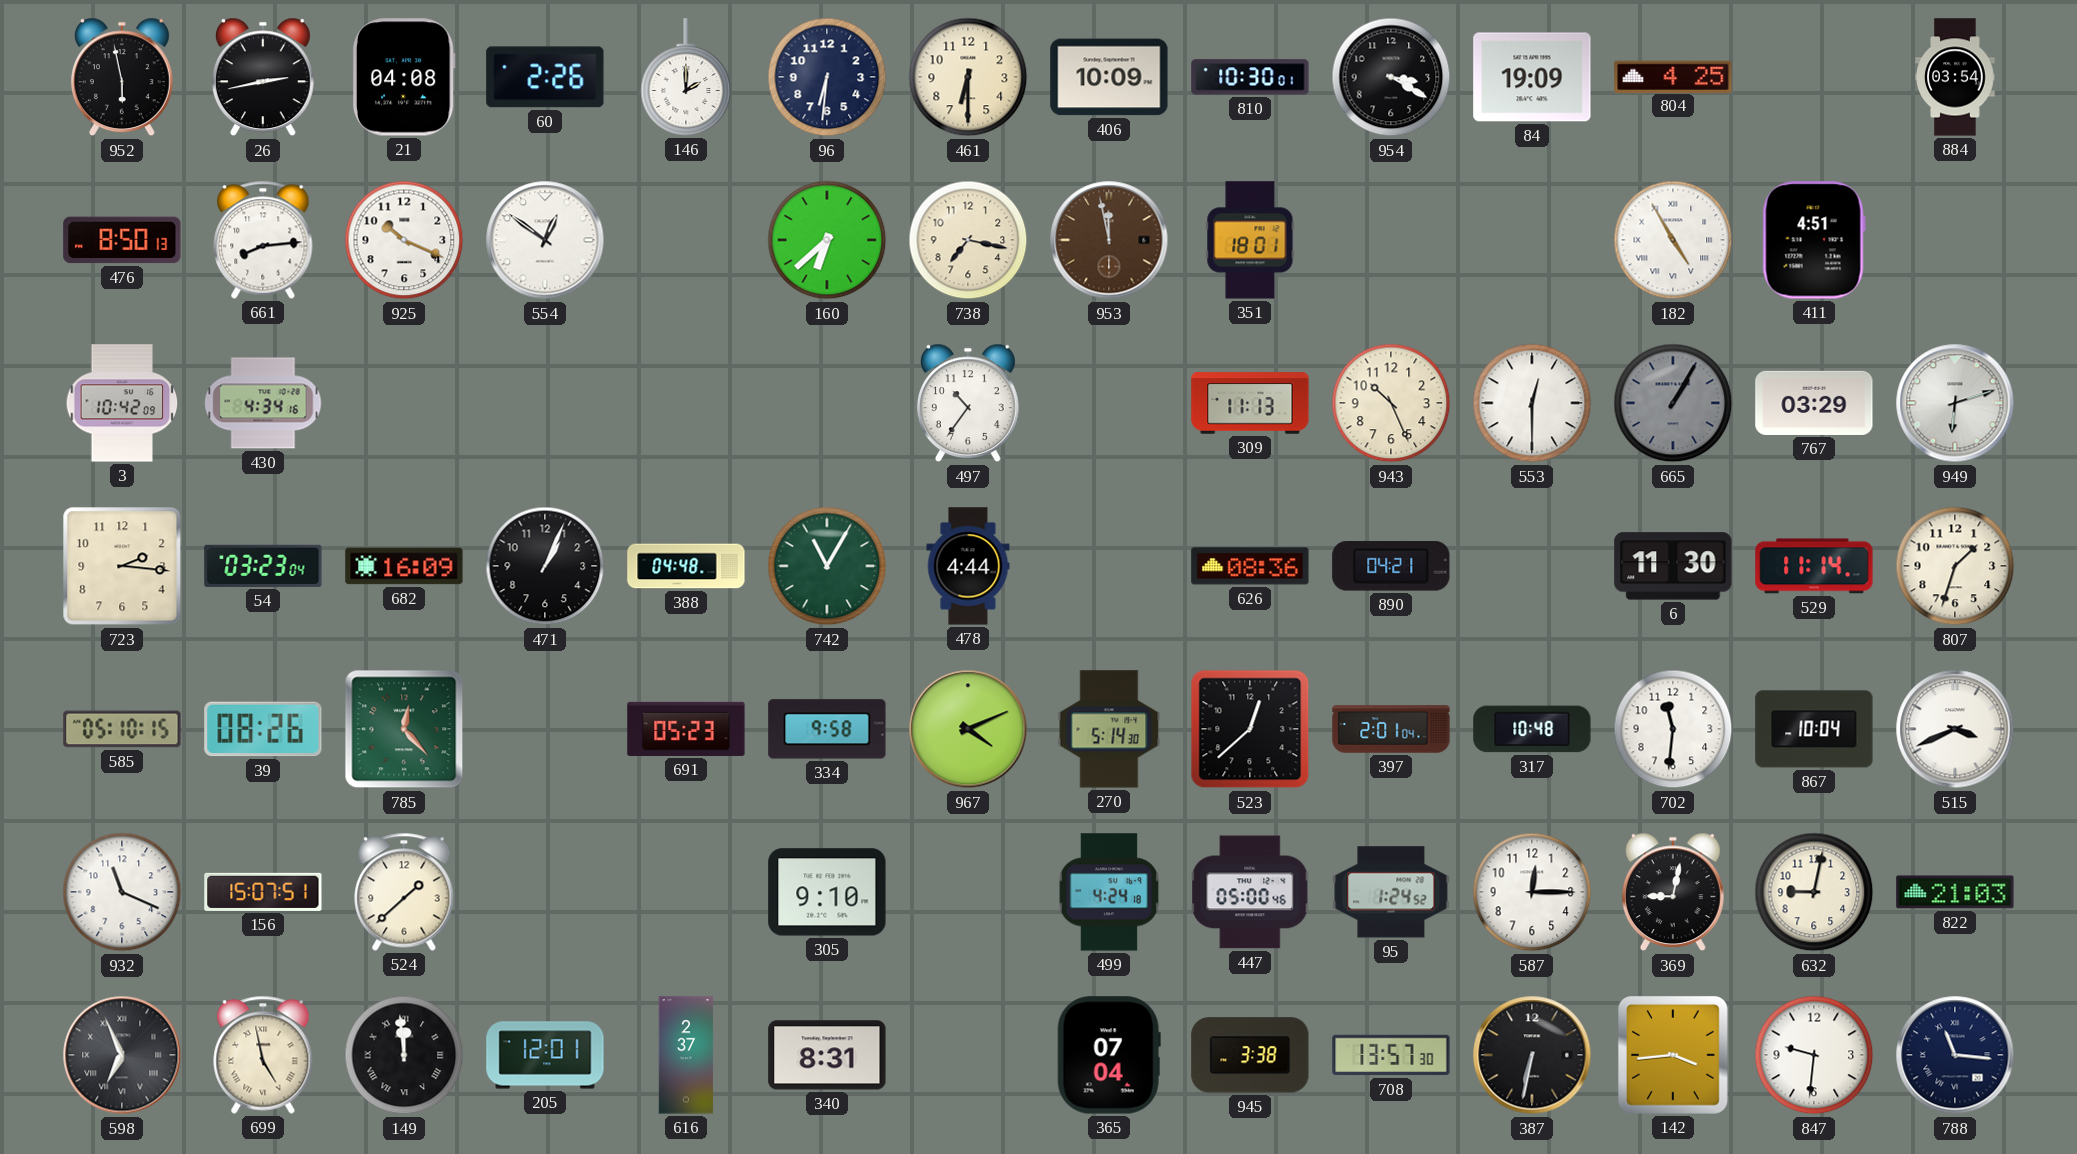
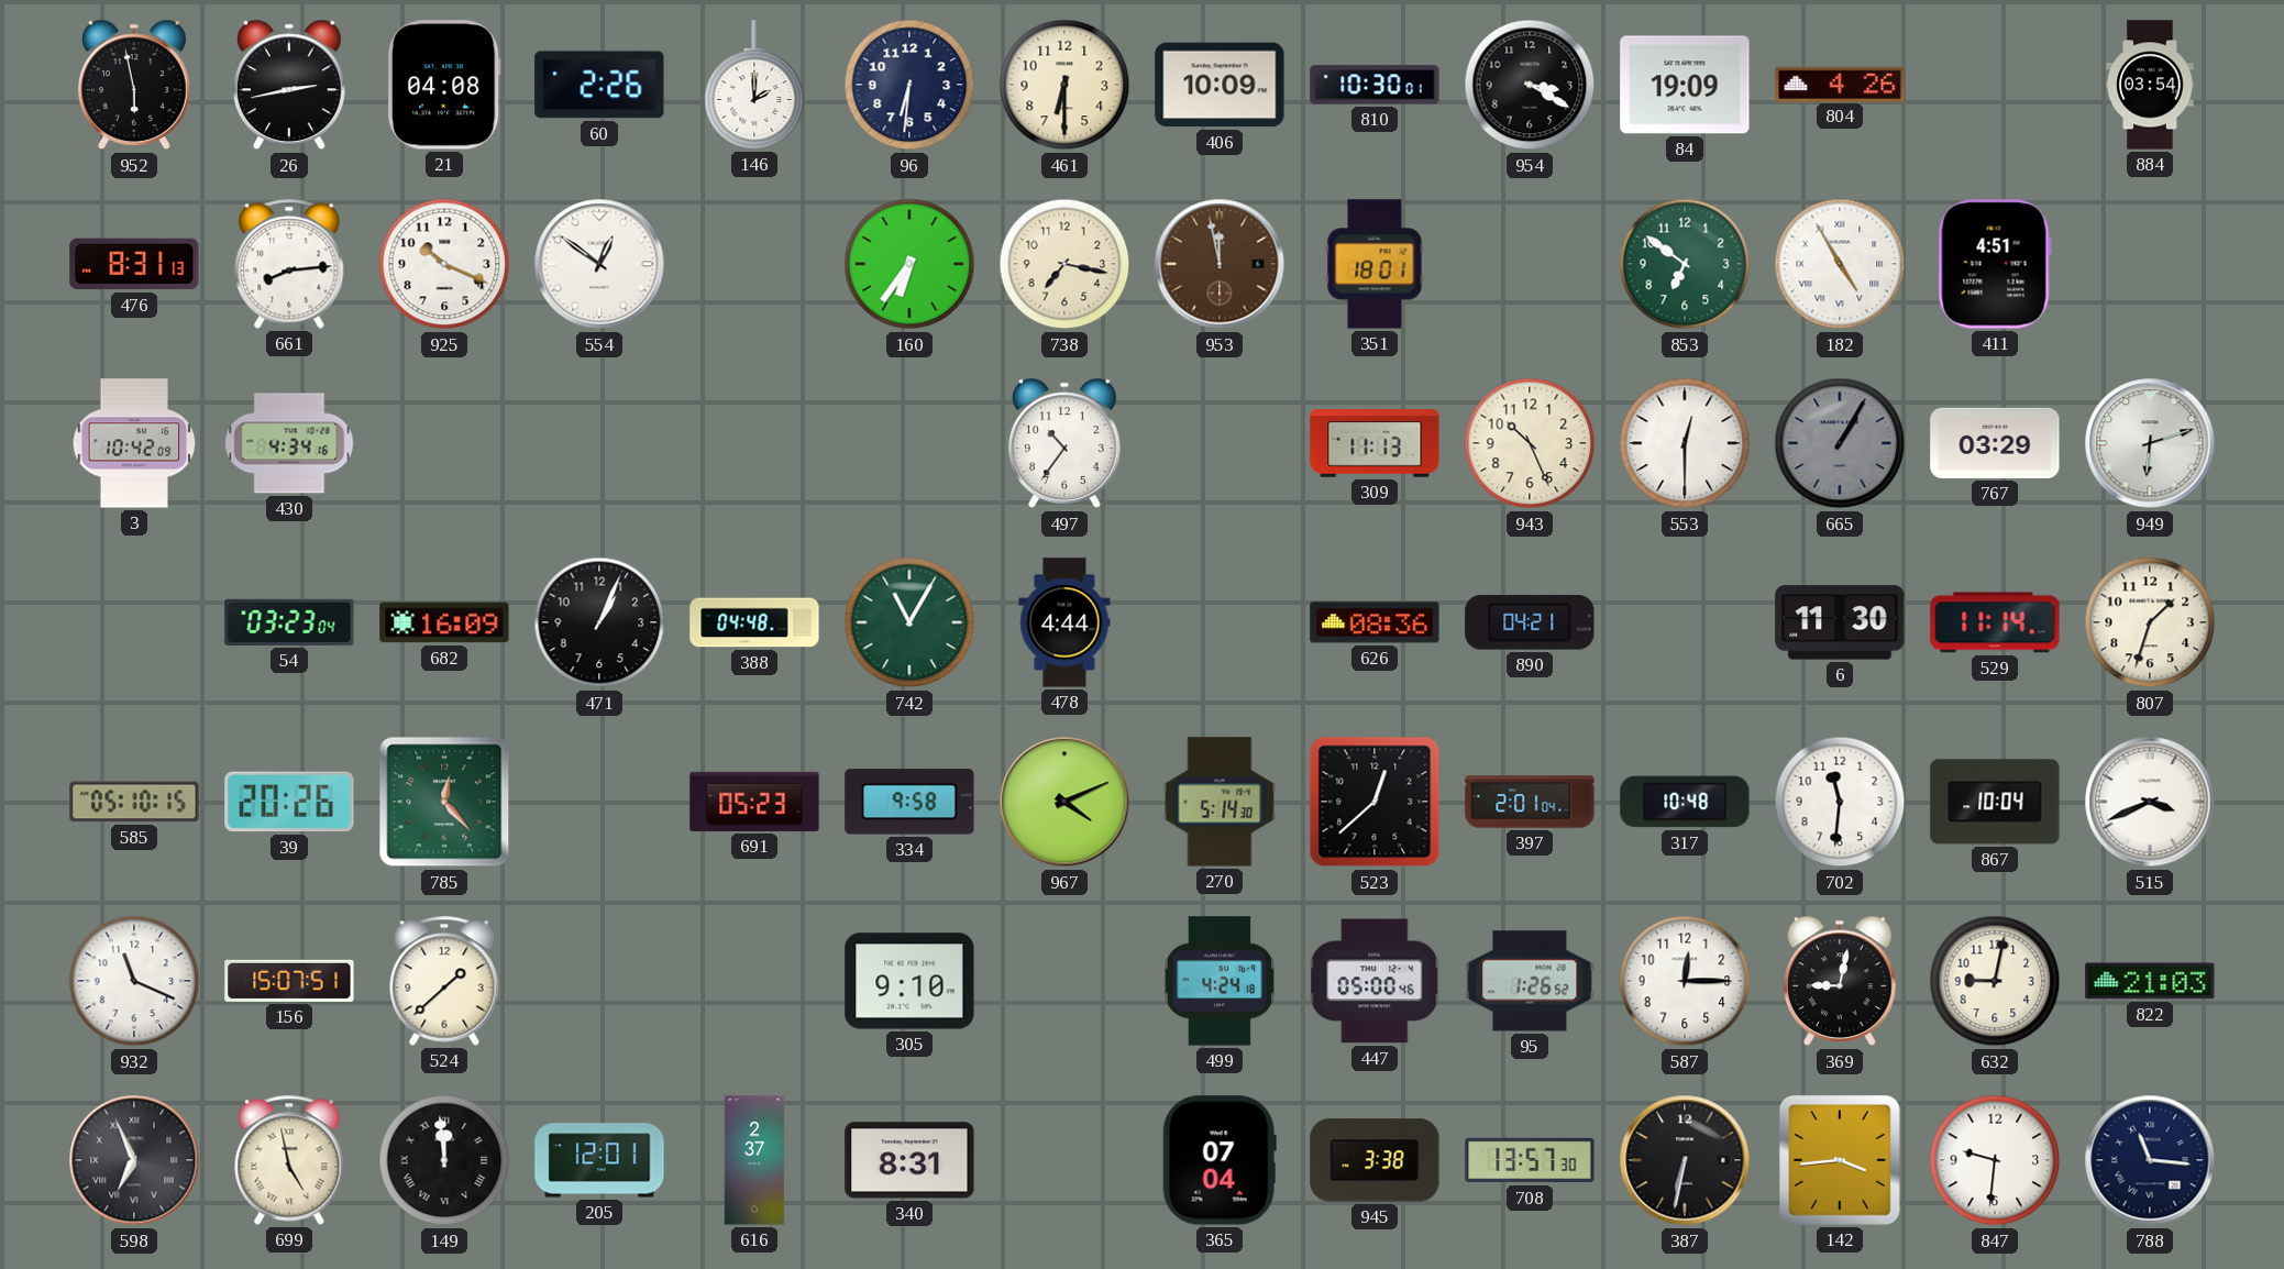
804: 4:25 -> 4:26
476: 8:50 -> 8:31
160: 6:38 -> 6:36
853: none -> 6:51
723: 2:16 -> none
39: 08:26 -> 20:26
95: 1:24 -> 1:26
